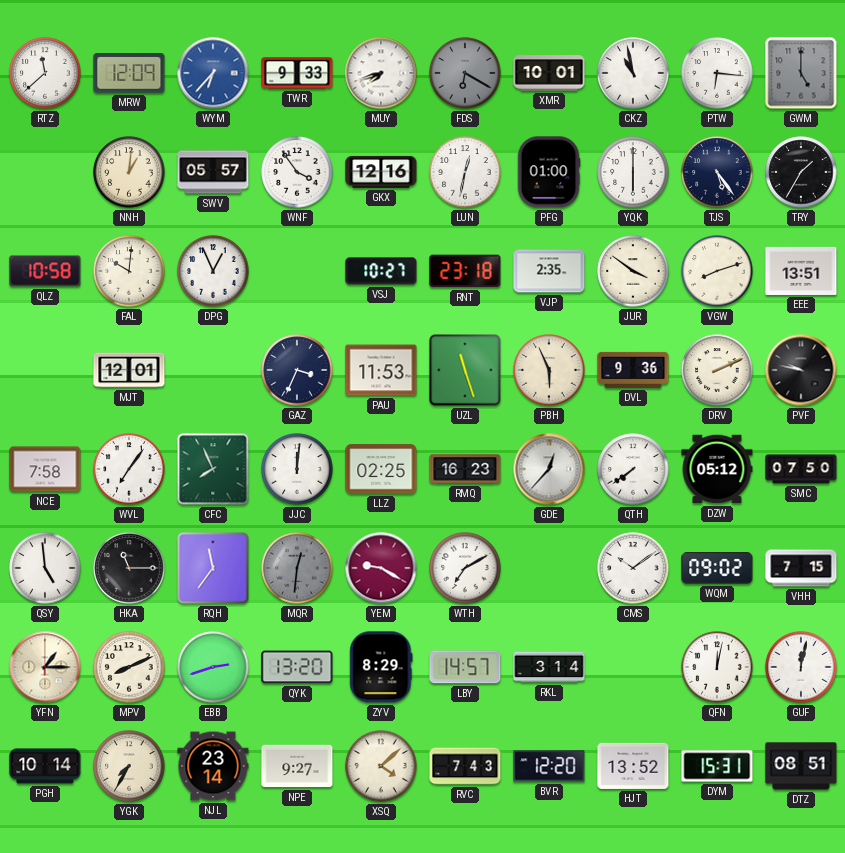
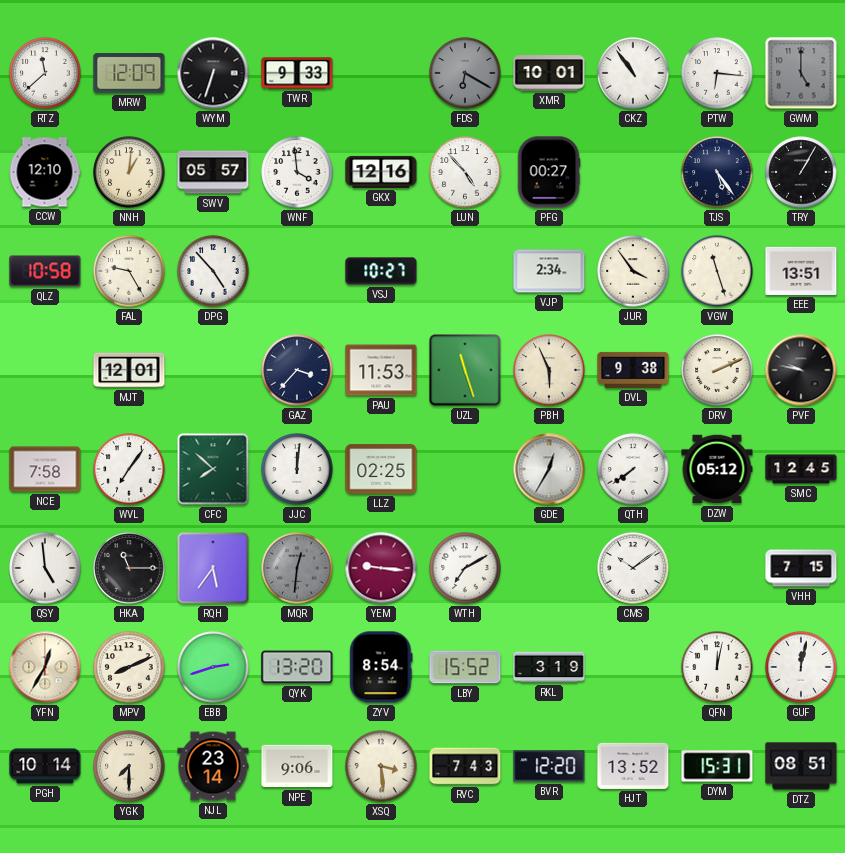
WYM: 6:37 -> 6:33
WYM dial: blue -> black
MUY: 7:42 -> none
CKZ: 10:58 -> 10:54
CCW: none -> 12:10
WNF: 3:54 -> 3:59
LUN: 12:32 -> 4:53
PFG: 01:00 -> 00:27
YQK: 6:00 -> none
TRY: 1:35 -> 1:05
FAL: 10:01 -> 9:25
DPG: 12:56 -> 4:53
RNT: 23:18 -> none
VJP: 2:35 -> 2:34
JUR: 3:51 -> 3:54
VGW: 8:12 -> 11:27
GAZ: 3:34 -> 3:37
DVL: 9:36 -> 9:38
CFC: 7:56 -> 7:52
RMQ: 16:23 -> none
GDE: 12:37 -> 12:35
SMC: 07:50 -> 12:45
RQH: 11:36 -> 5:36
YEM: 9:20 -> 9:16
WQM: 09:02 -> none
YFN: 1:15 -> 12:35
ZYV: 8:29 -> 8:54
LBY: 14:57 -> 15:52
RKL: 3:14 -> 3:19
YGK: 7:35 -> 7:30
NPE: 9:27 -> 9:06
XSQ: 4:08 -> 3:29
